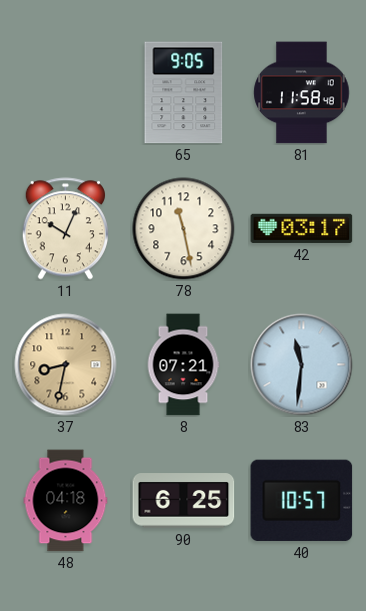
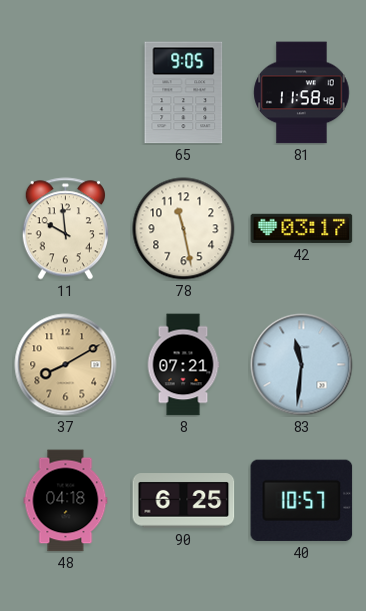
11: 10:04 -> 9:59
37: 8:32 -> 8:10
